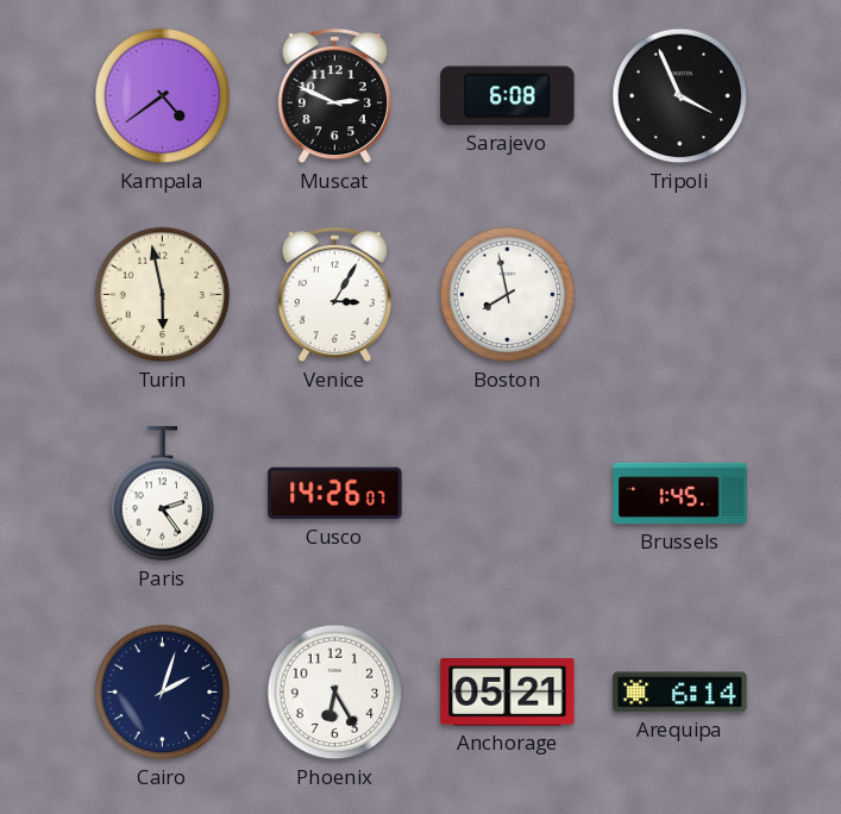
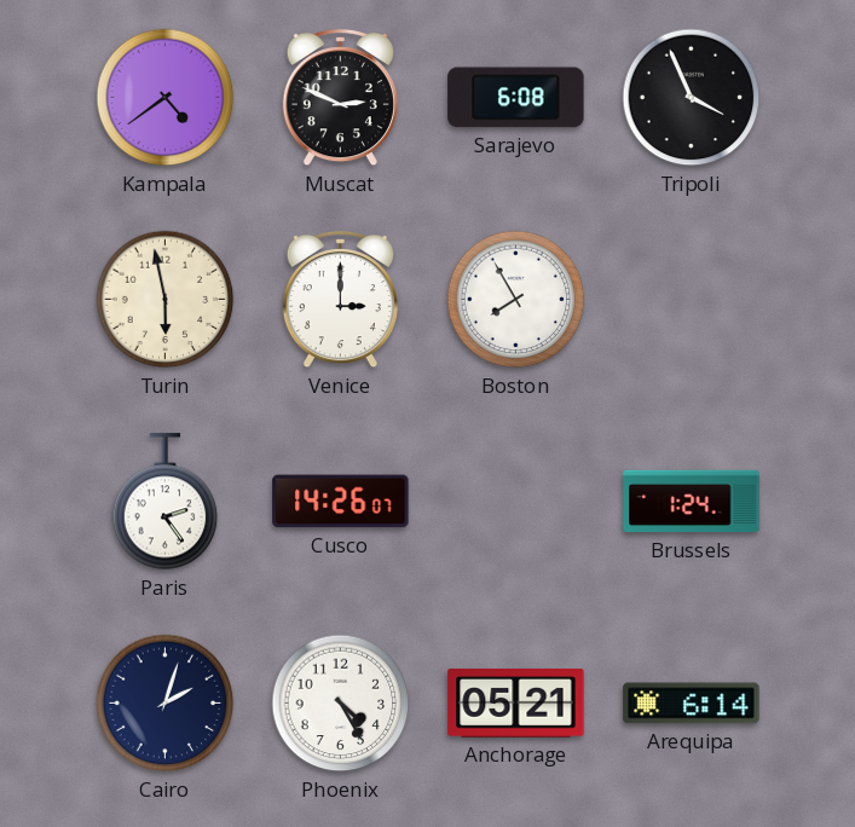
Venice: 3:05 -> 3:00
Boston: 7:58 -> 7:55
Brussels: 1:45 -> 1:24
Phoenix: 6:25 -> 4:25
